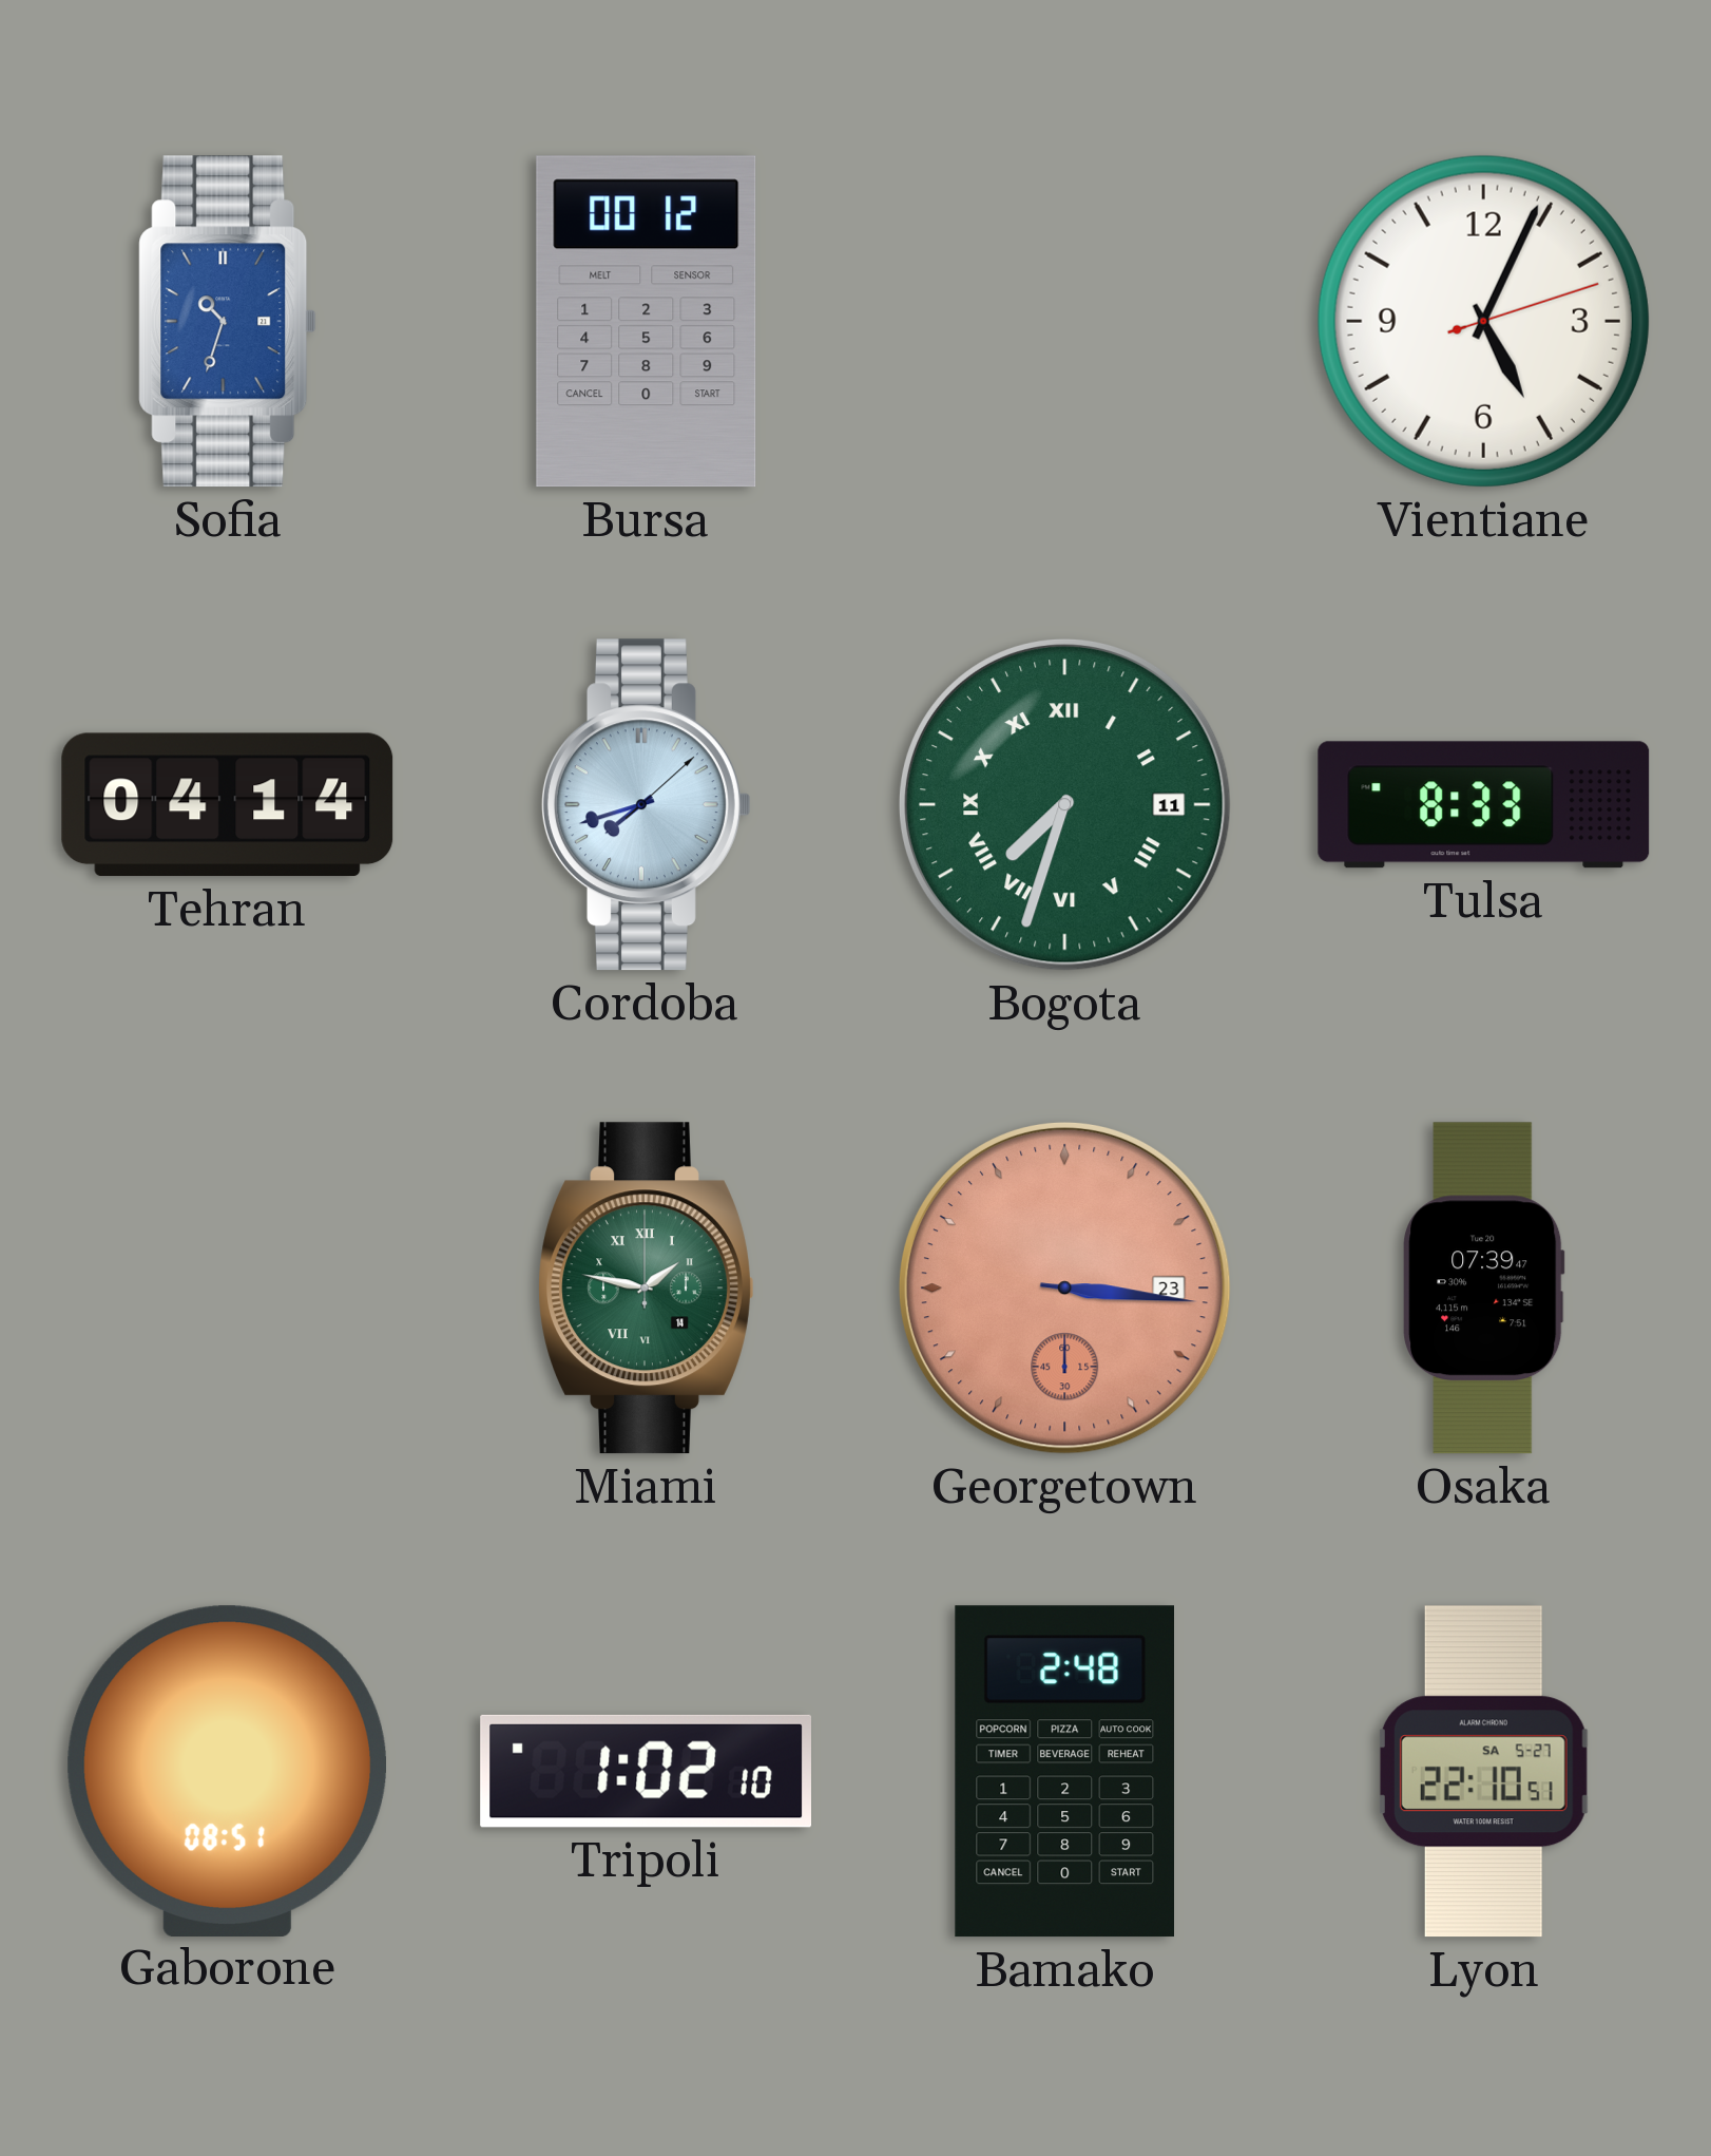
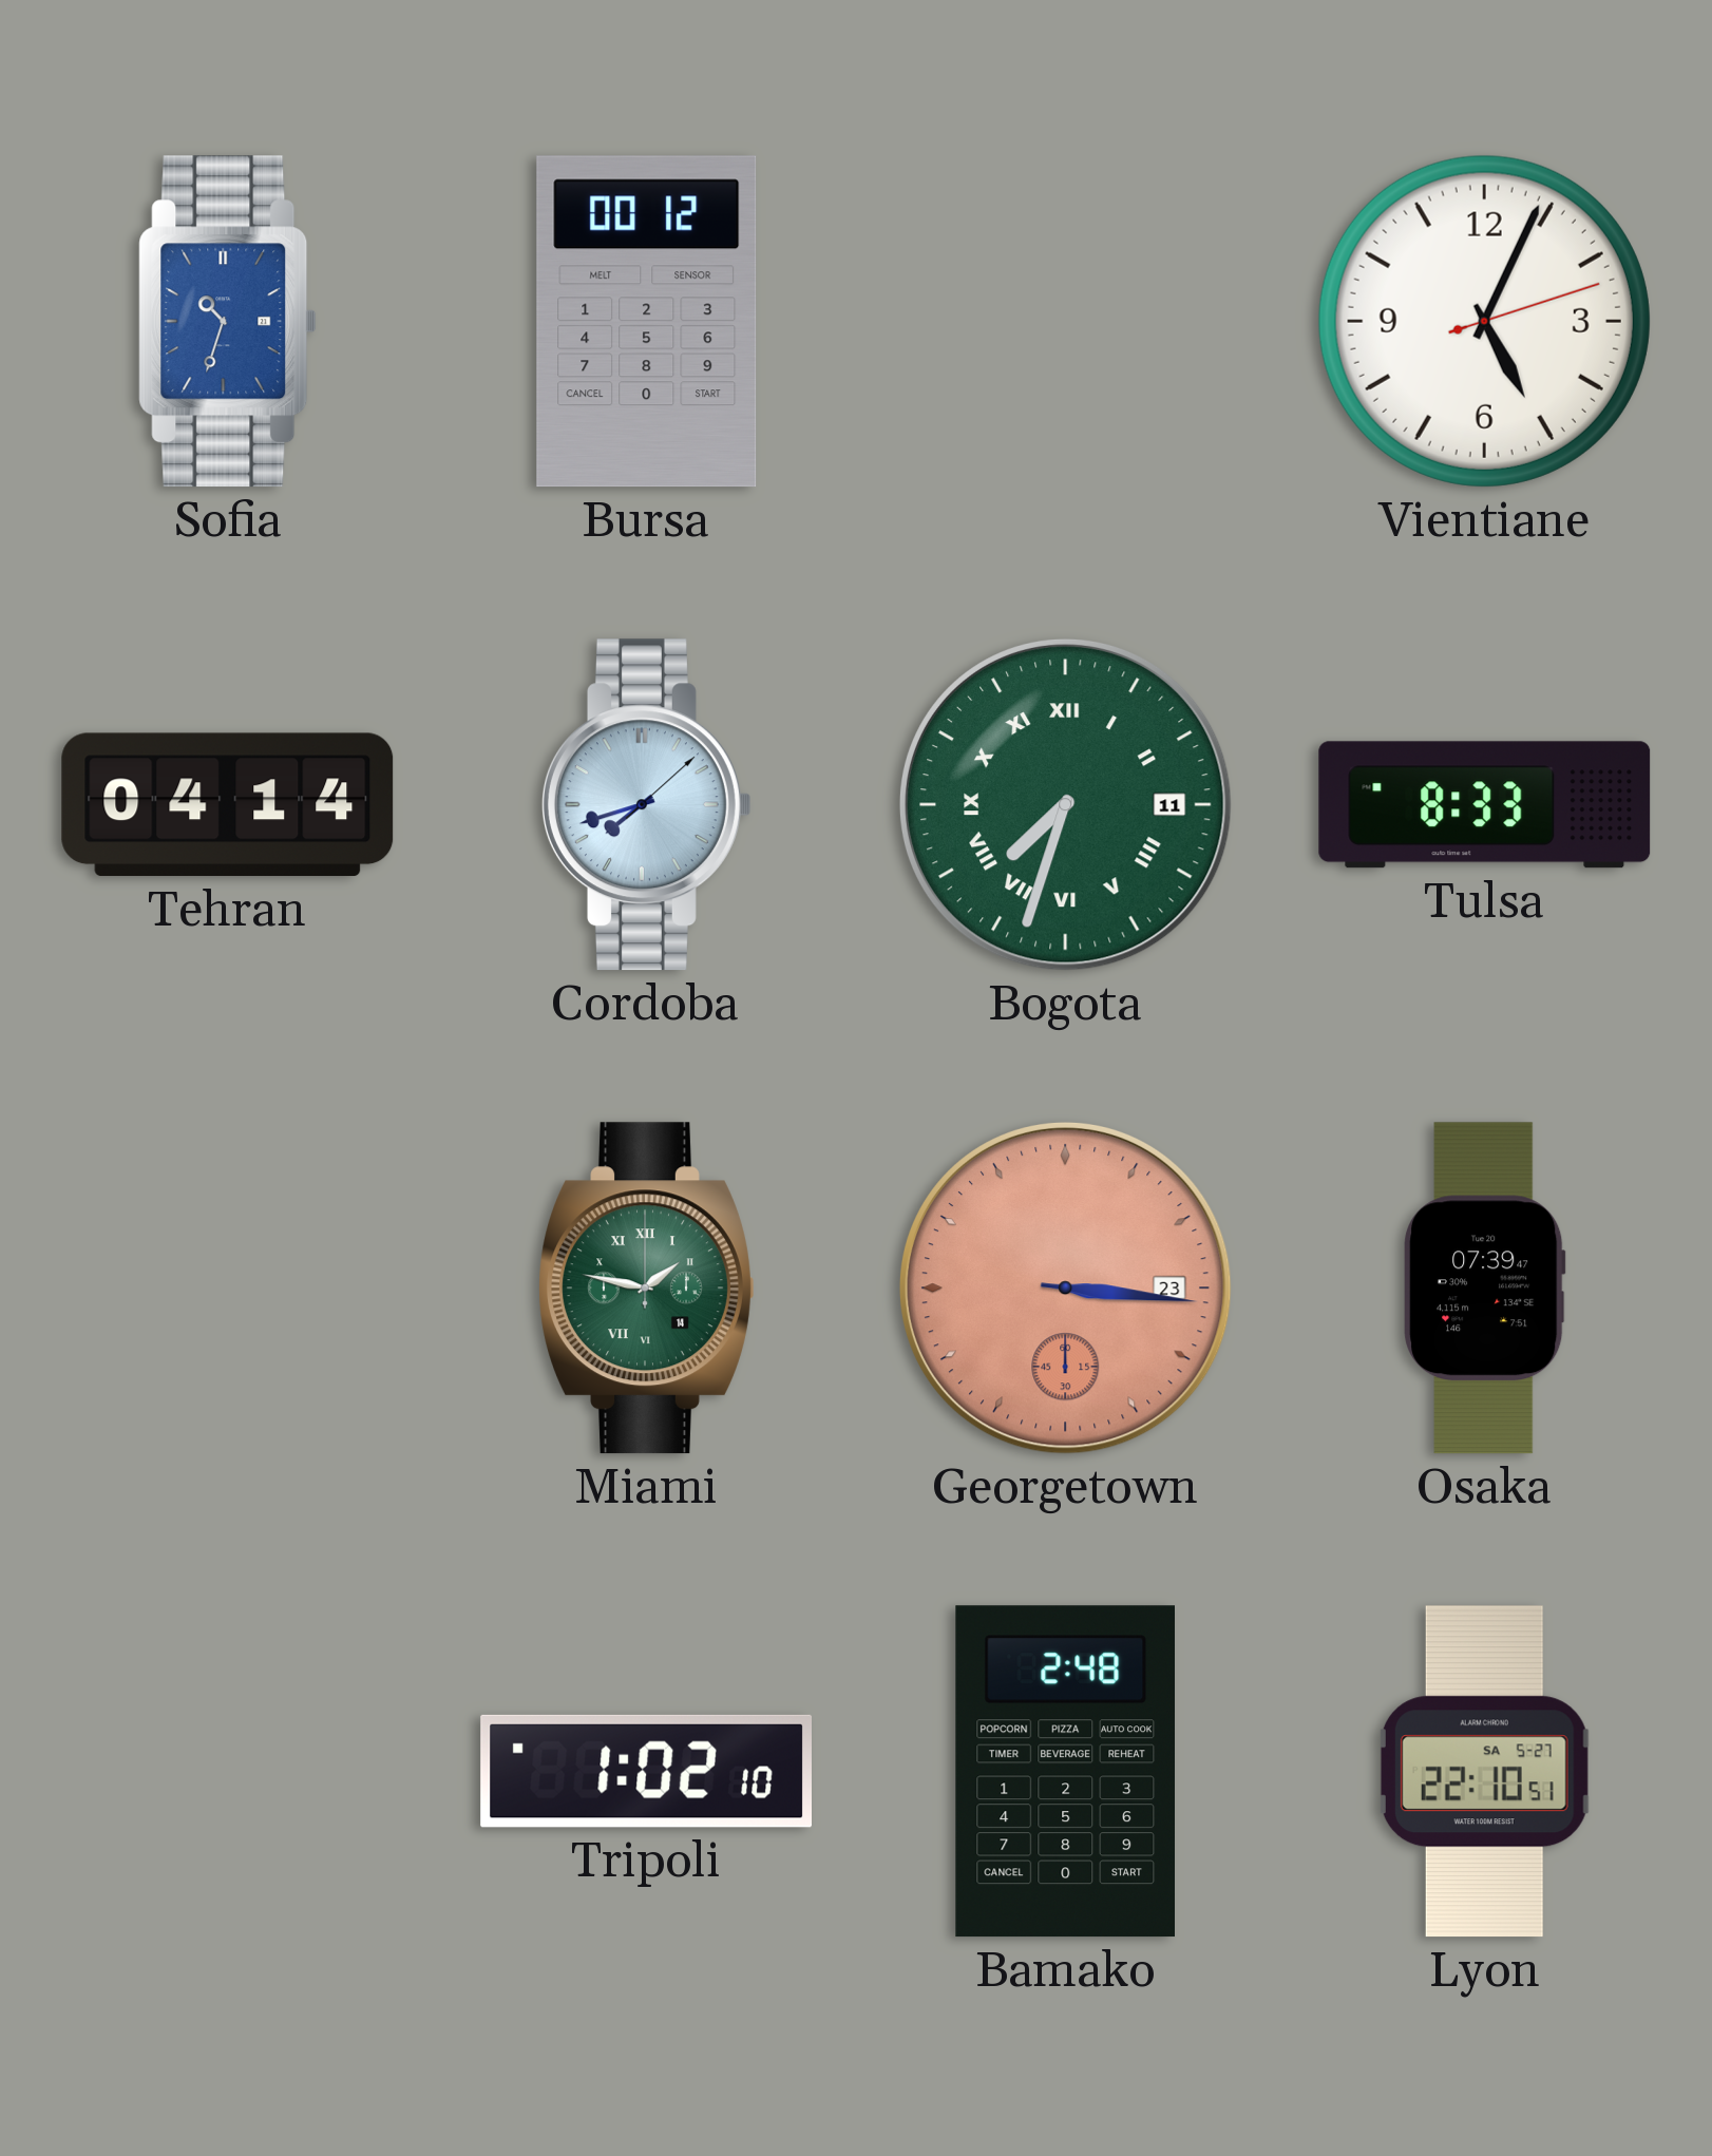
Gaborone: 08:51 -> none
